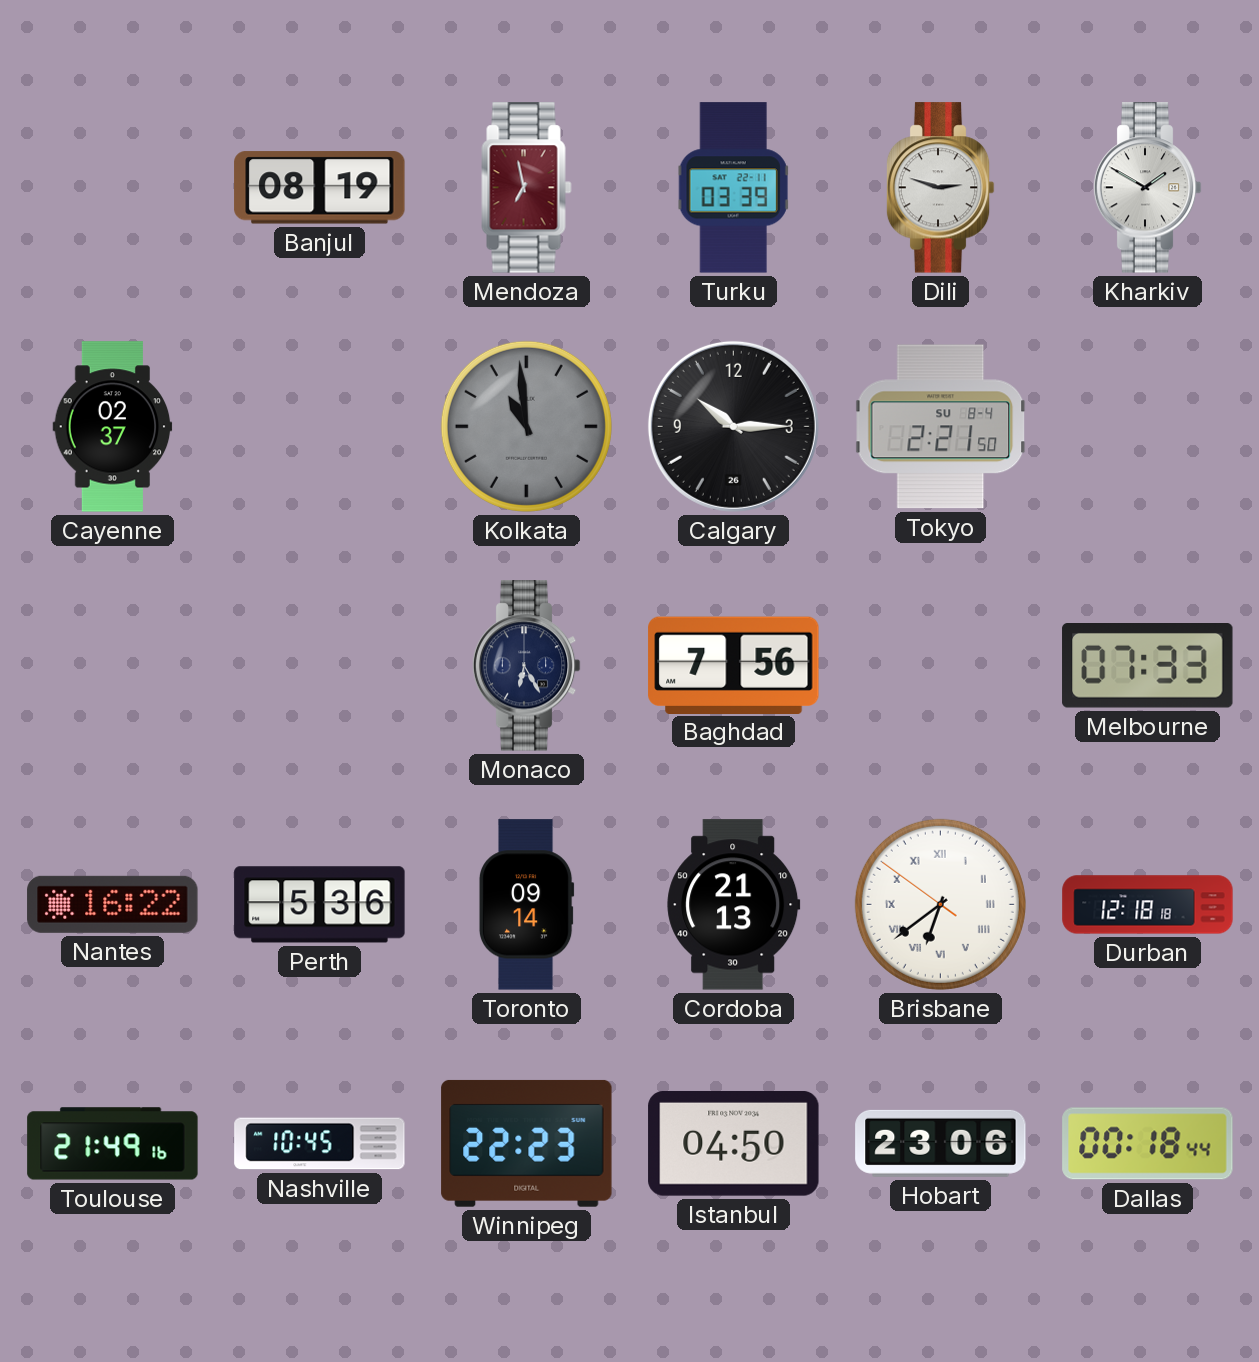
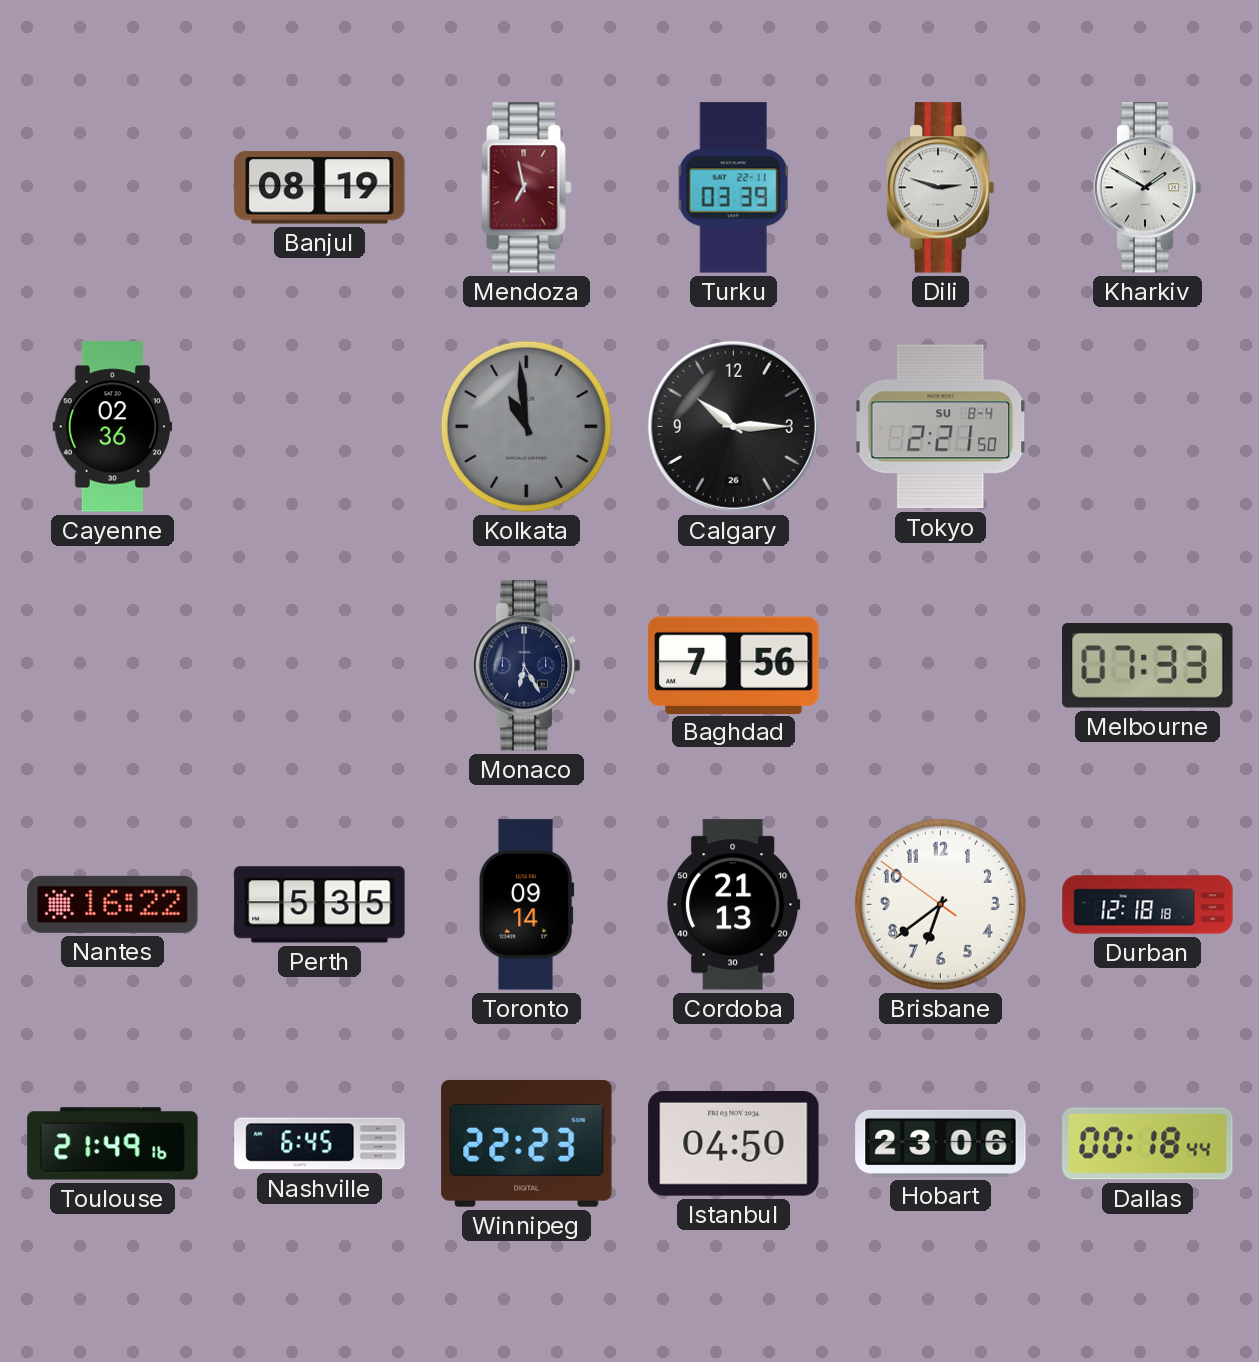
Cayenne: 02:37 -> 02:36
Perth: 5:36 -> 5:35
Brisbane numerals: Roman -> Arabic
Nashville: 10:45 -> 6:45
